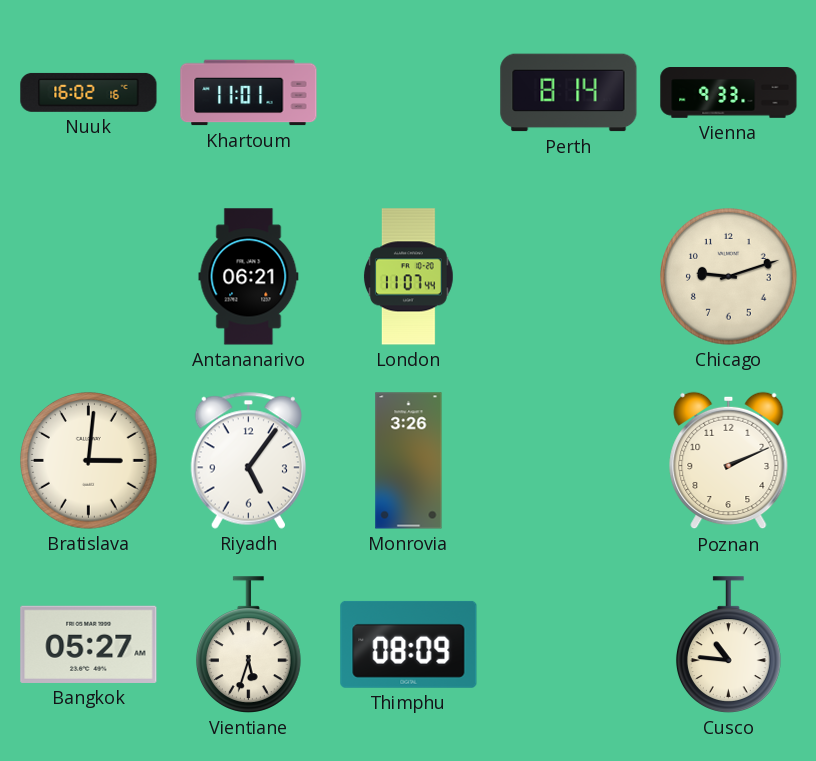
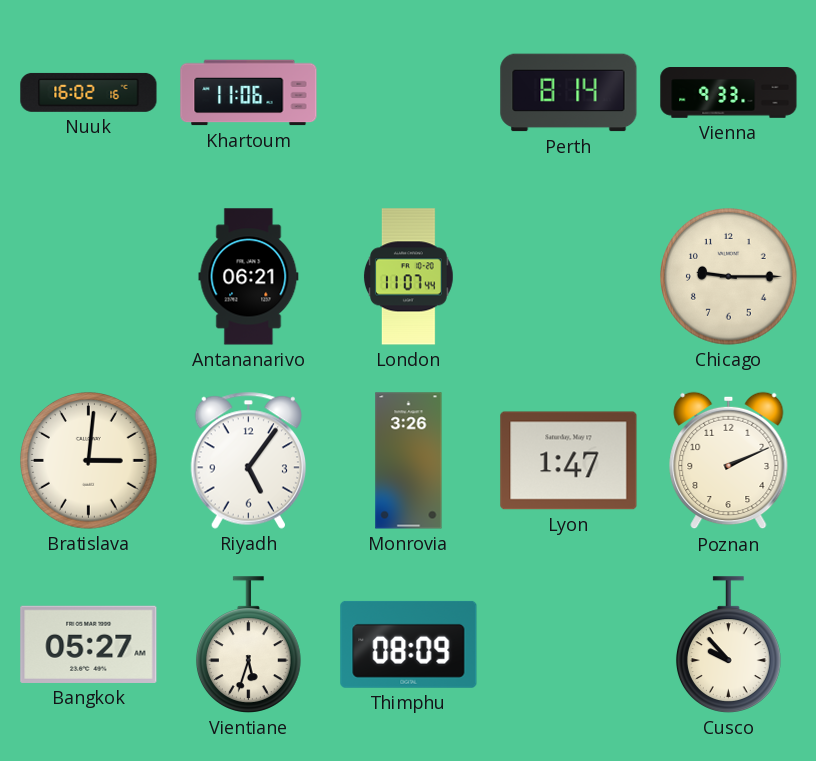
Khartoum: 11:01 -> 11:06
Chicago: 9:12 -> 9:15
Lyon: none -> 1:47
Cusco: 10:46 -> 9:53
